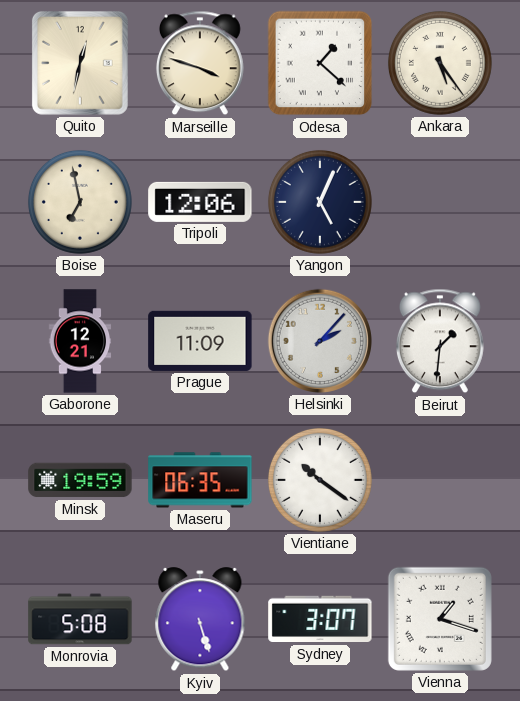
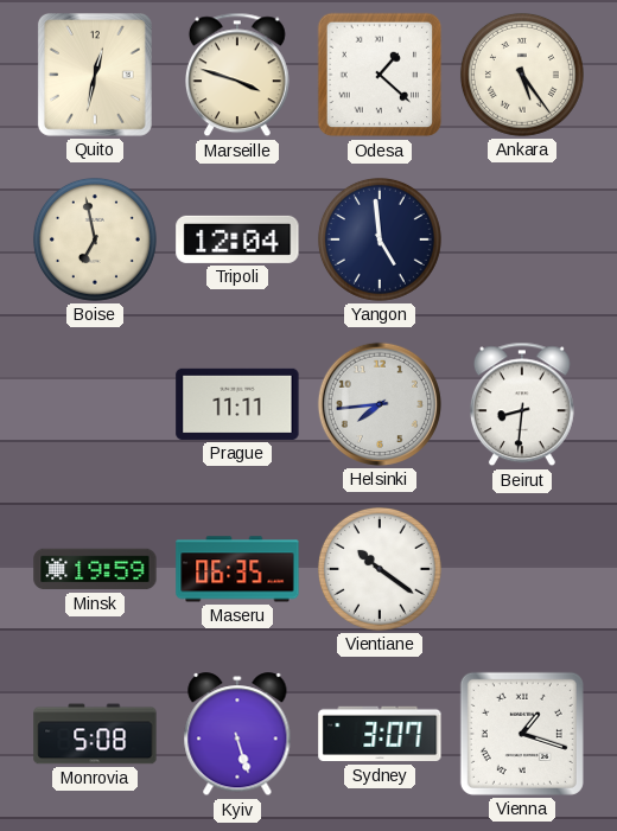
Tripoli: 12:06 -> 12:04
Yangon: 5:04 -> 4:59
Gaborone: 12:21 -> none
Prague: 11:09 -> 11:11
Helsinki: 2:07 -> 7:44
Beirut: 1:31 -> 8:31
